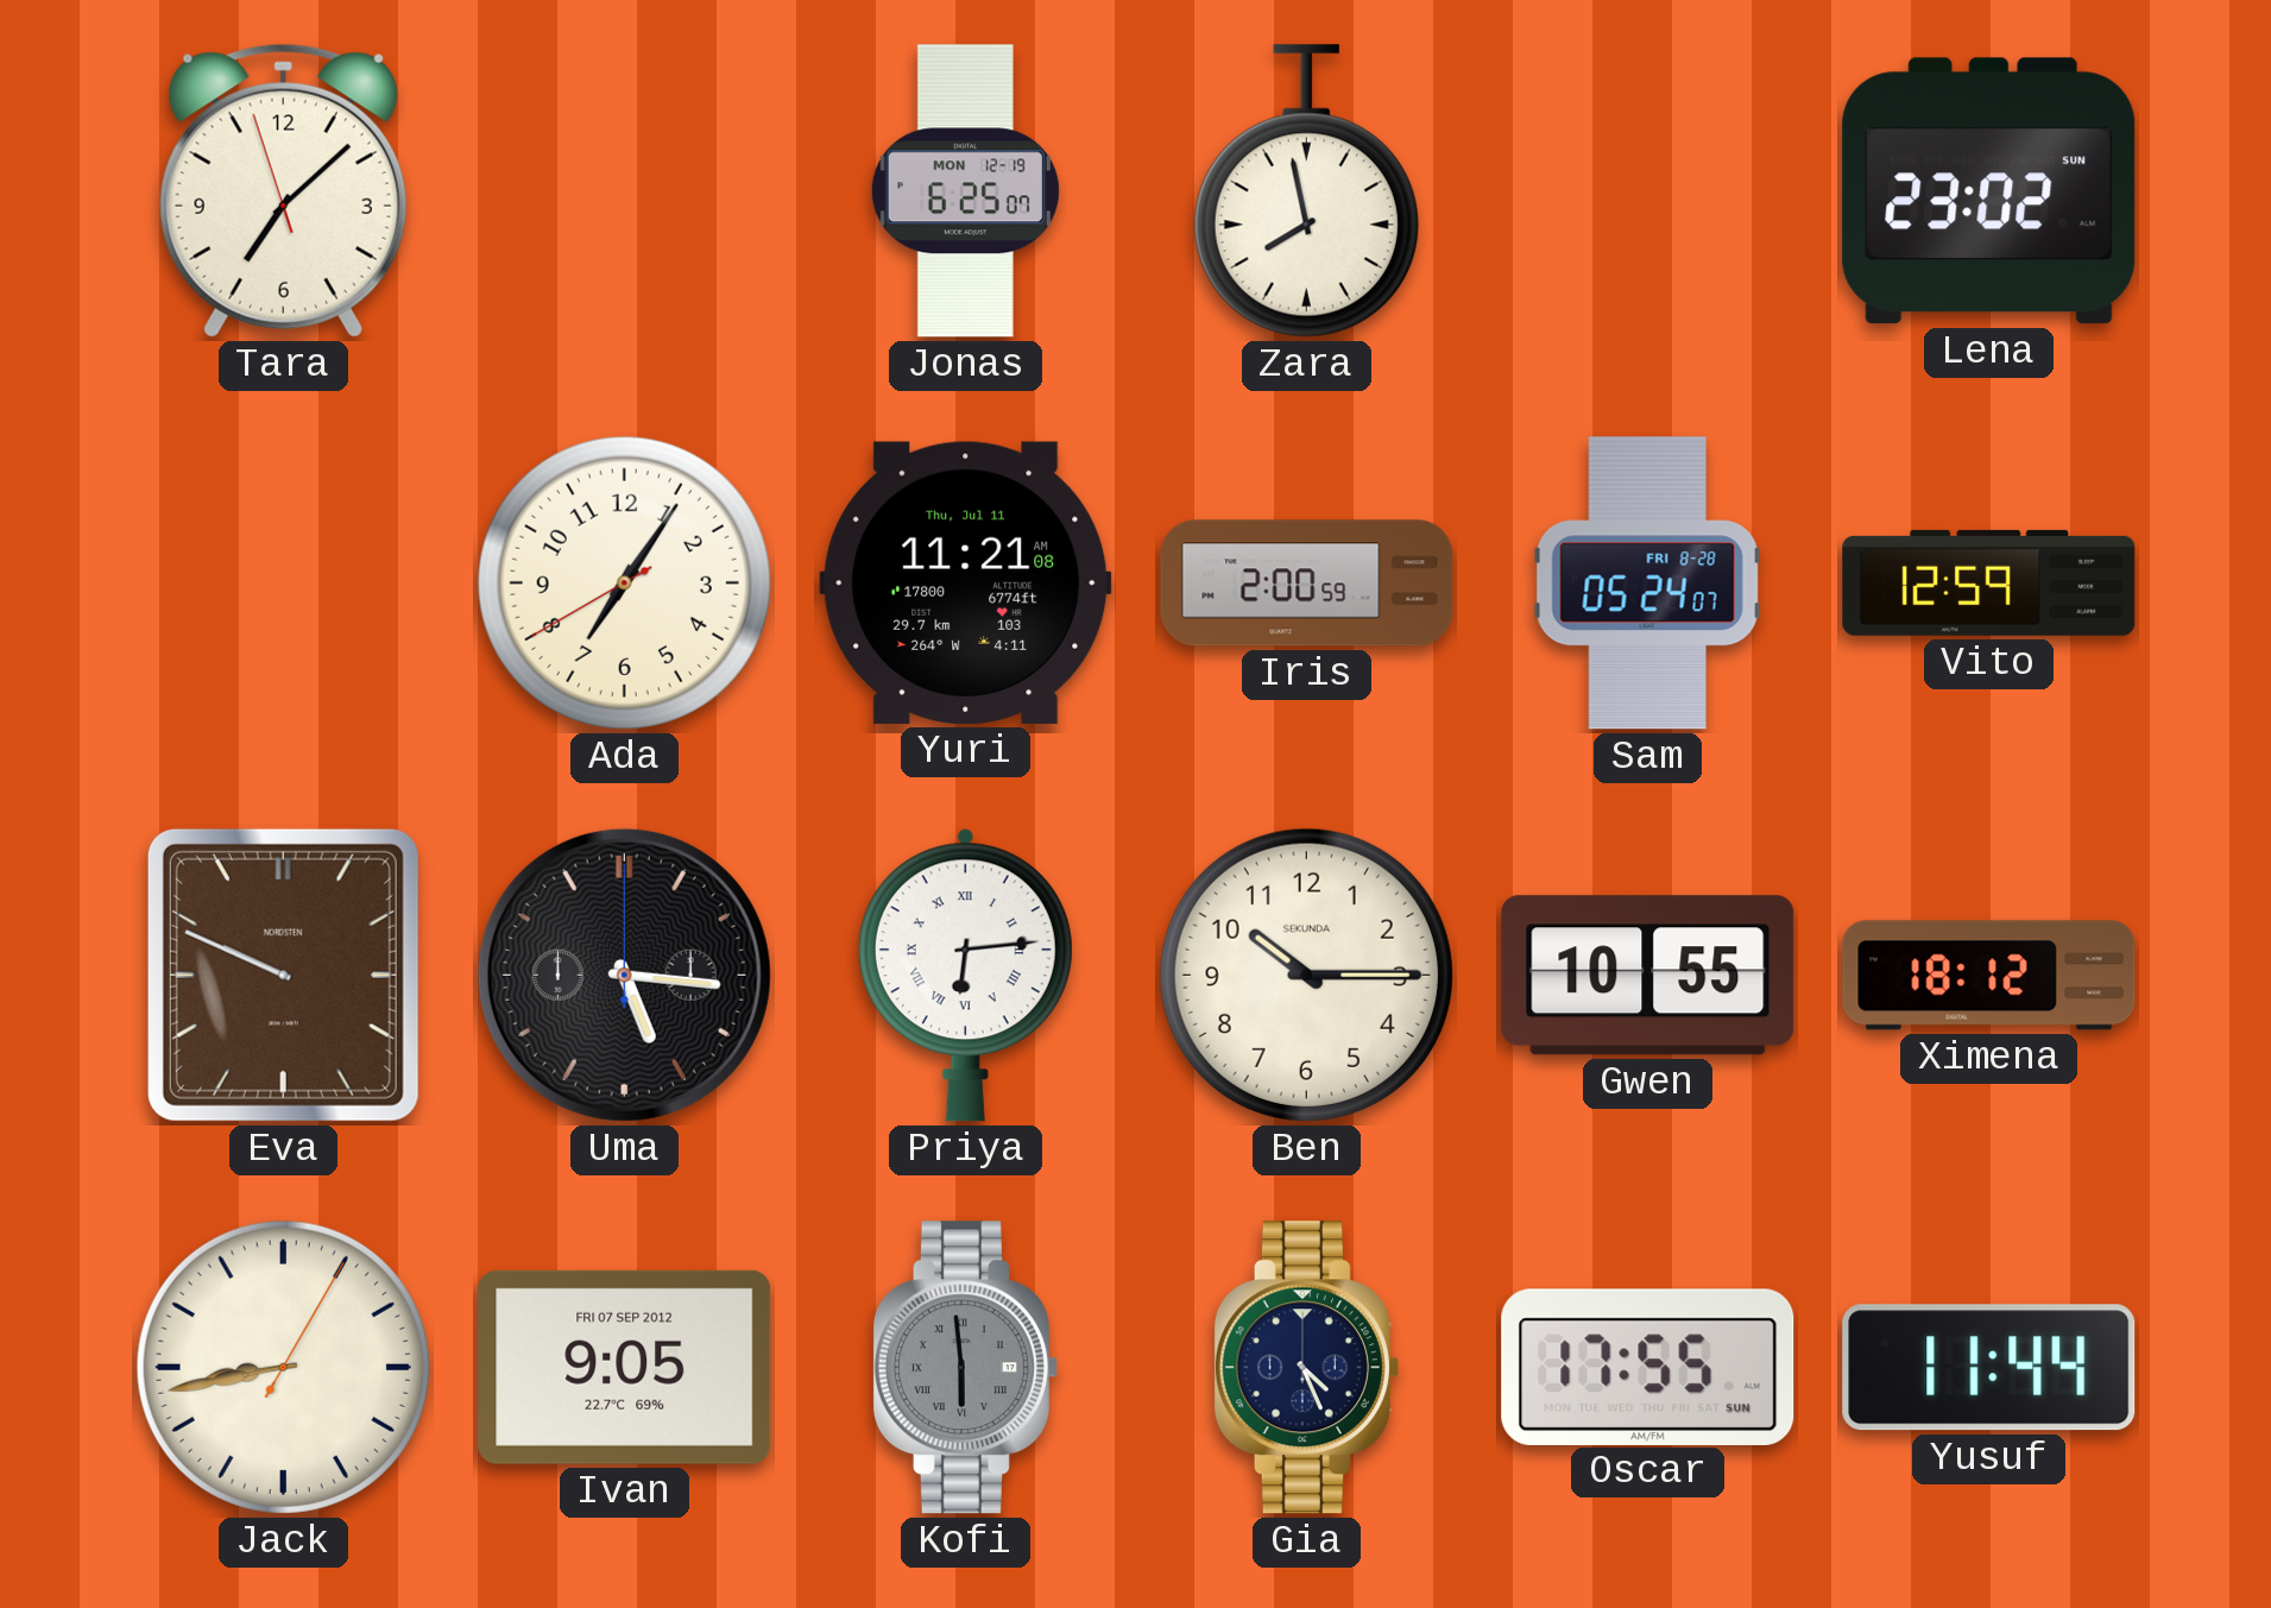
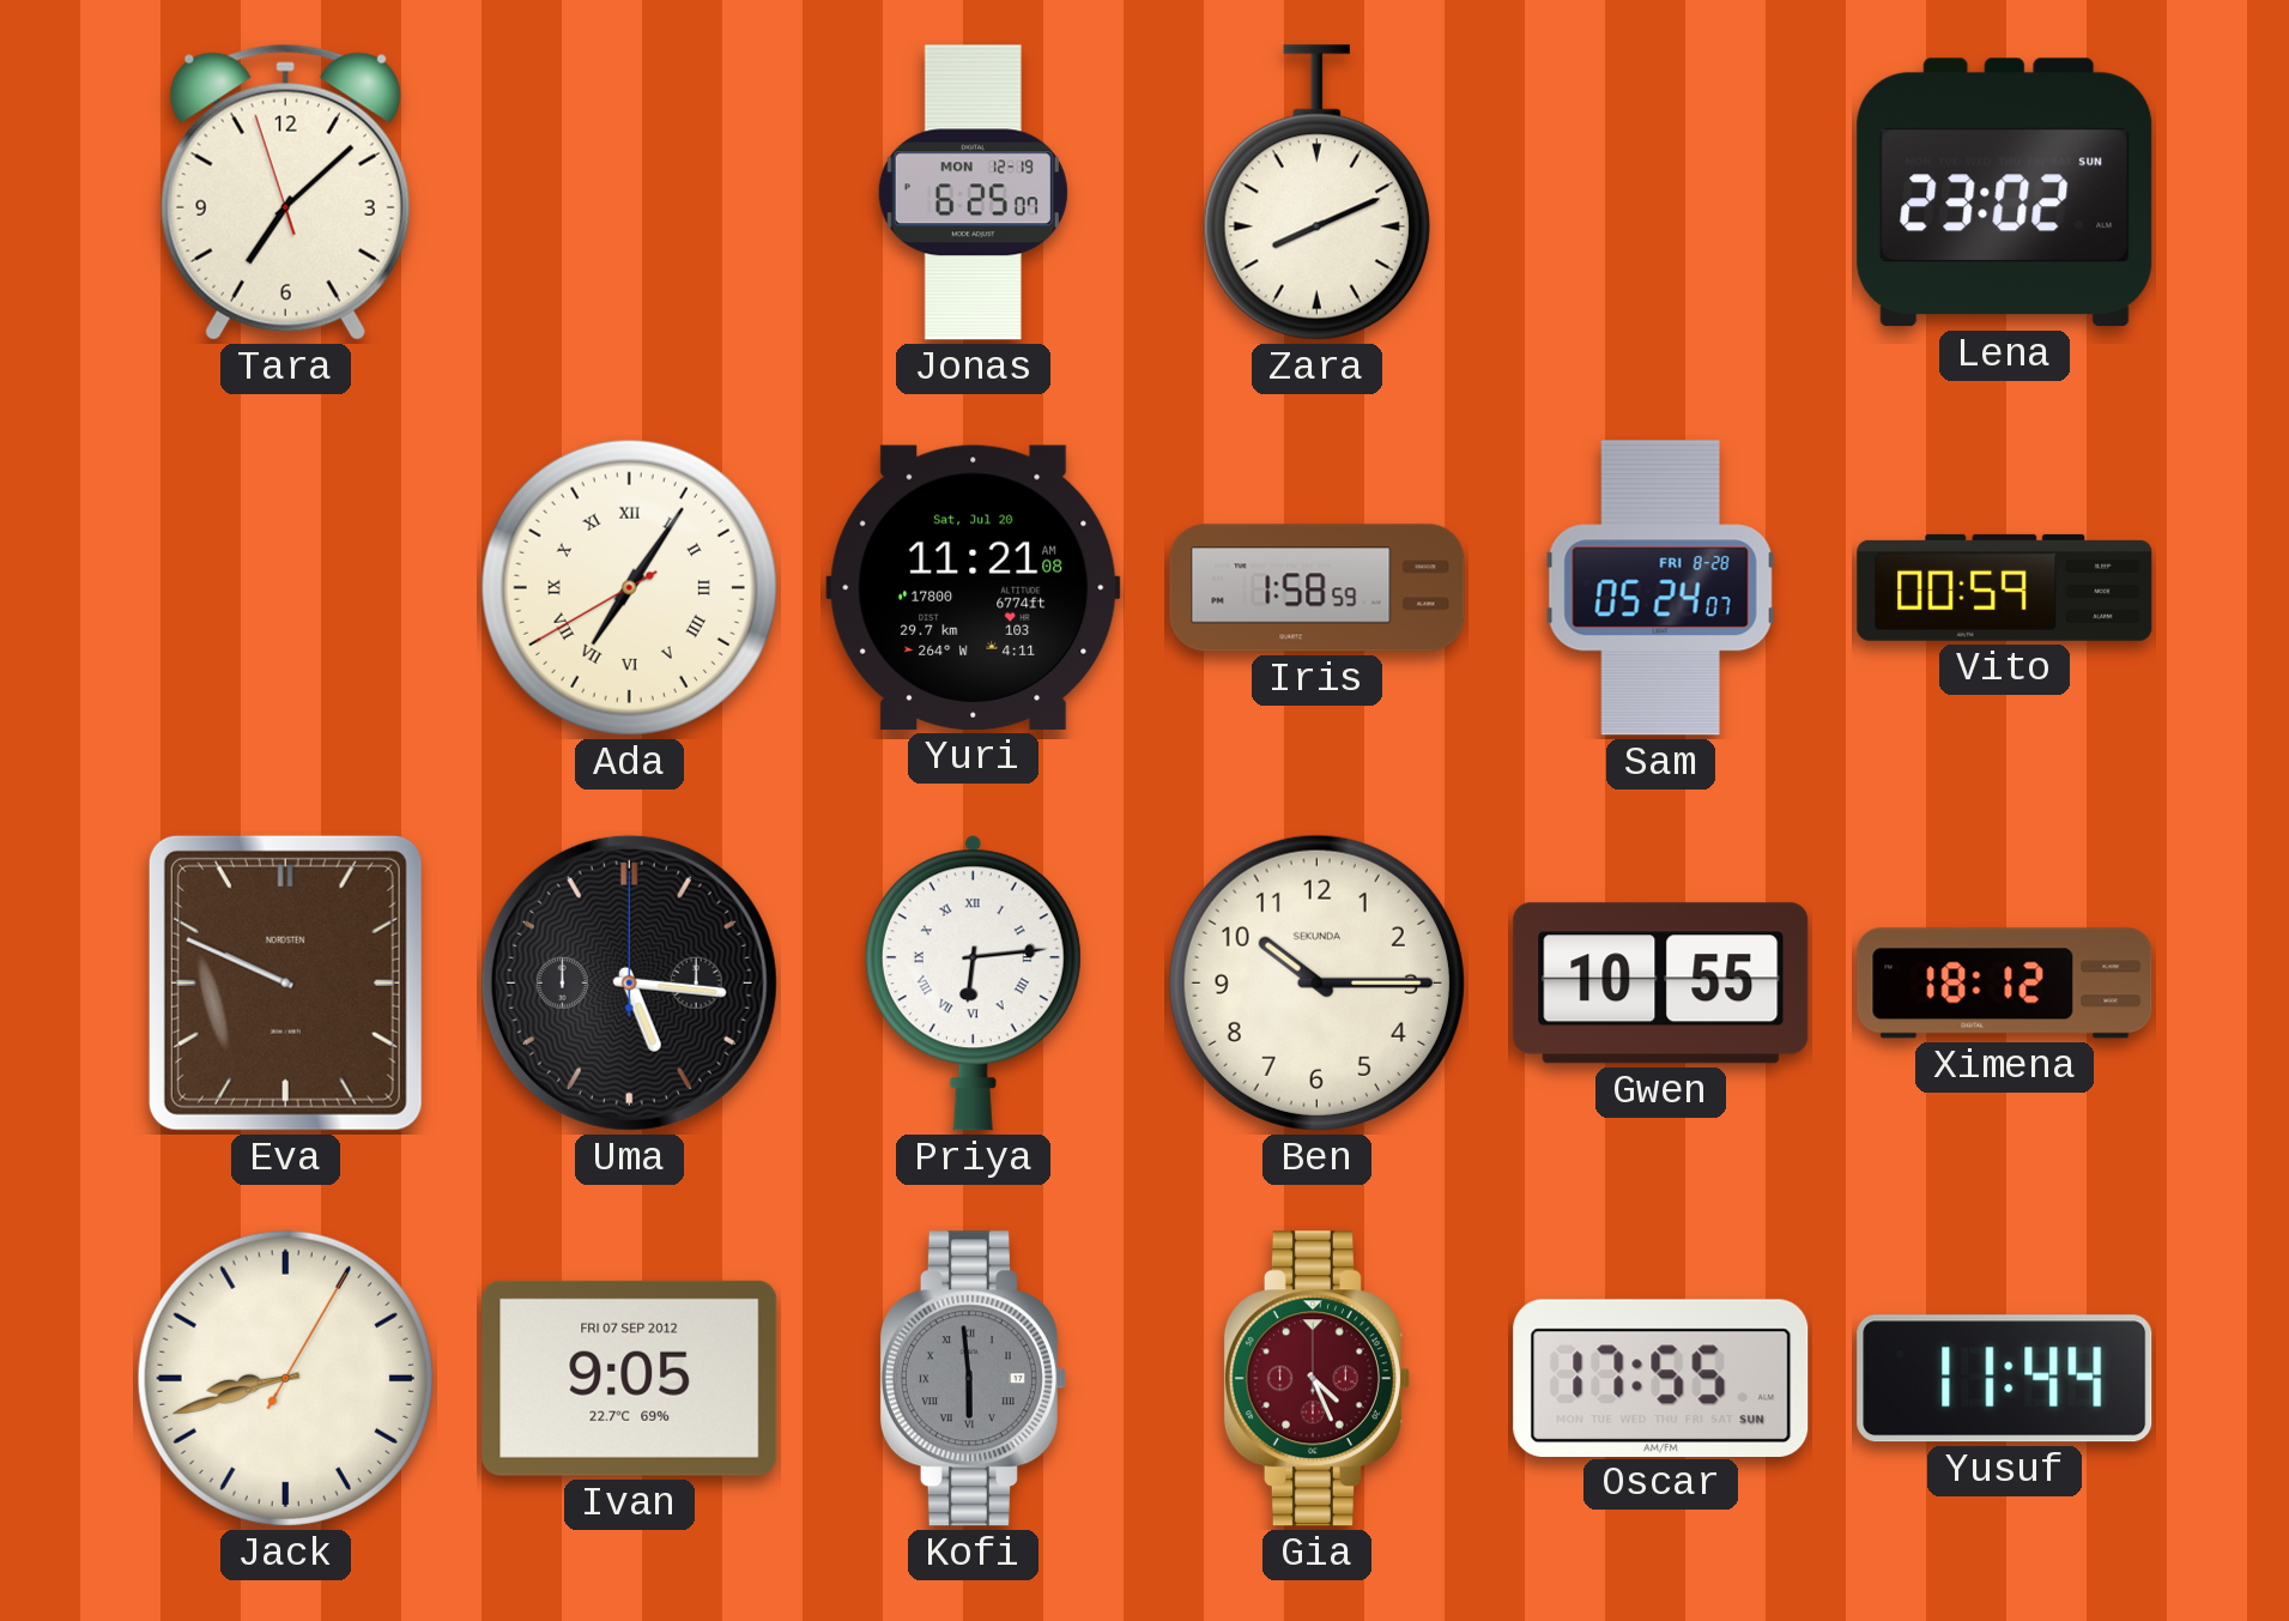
Zara: 7:58 -> 8:11
Ada numerals: Arabic -> Roman
Yuri date: Thu, Jul 11 -> Sat, Jul 20
Iris: 2:00 -> 1:58
Vito: 12:59 -> 00:59
Jack: 8:43 -> 8:42
Gia dial: navy -> burgundy
